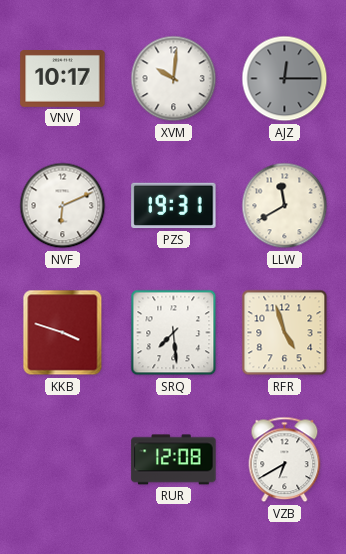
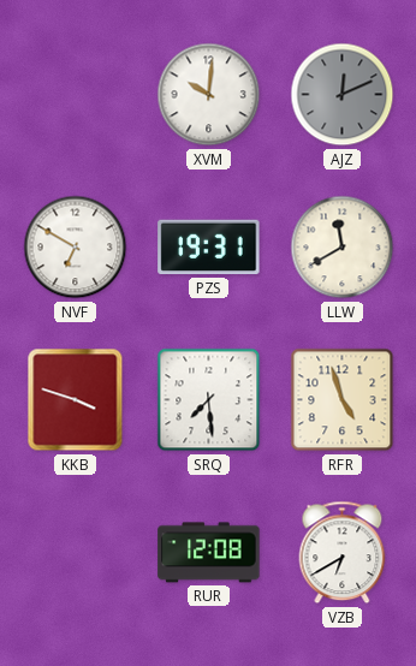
VNV: 10:17 -> none
AJZ: 12:15 -> 12:11
NVF: 6:11 -> 6:50
